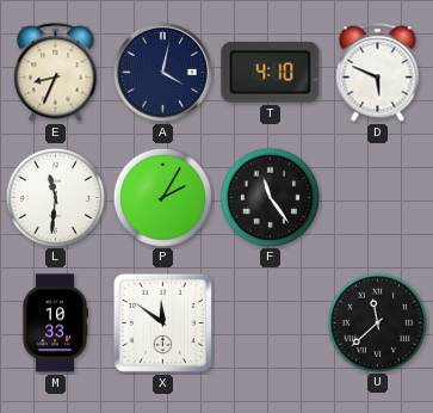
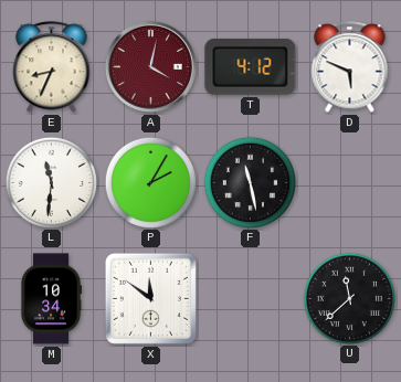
A dial: navy -> burgundy
T: 4:10 -> 4:12
F: 11:24 -> 11:28
M: 10:33 -> 10:34
